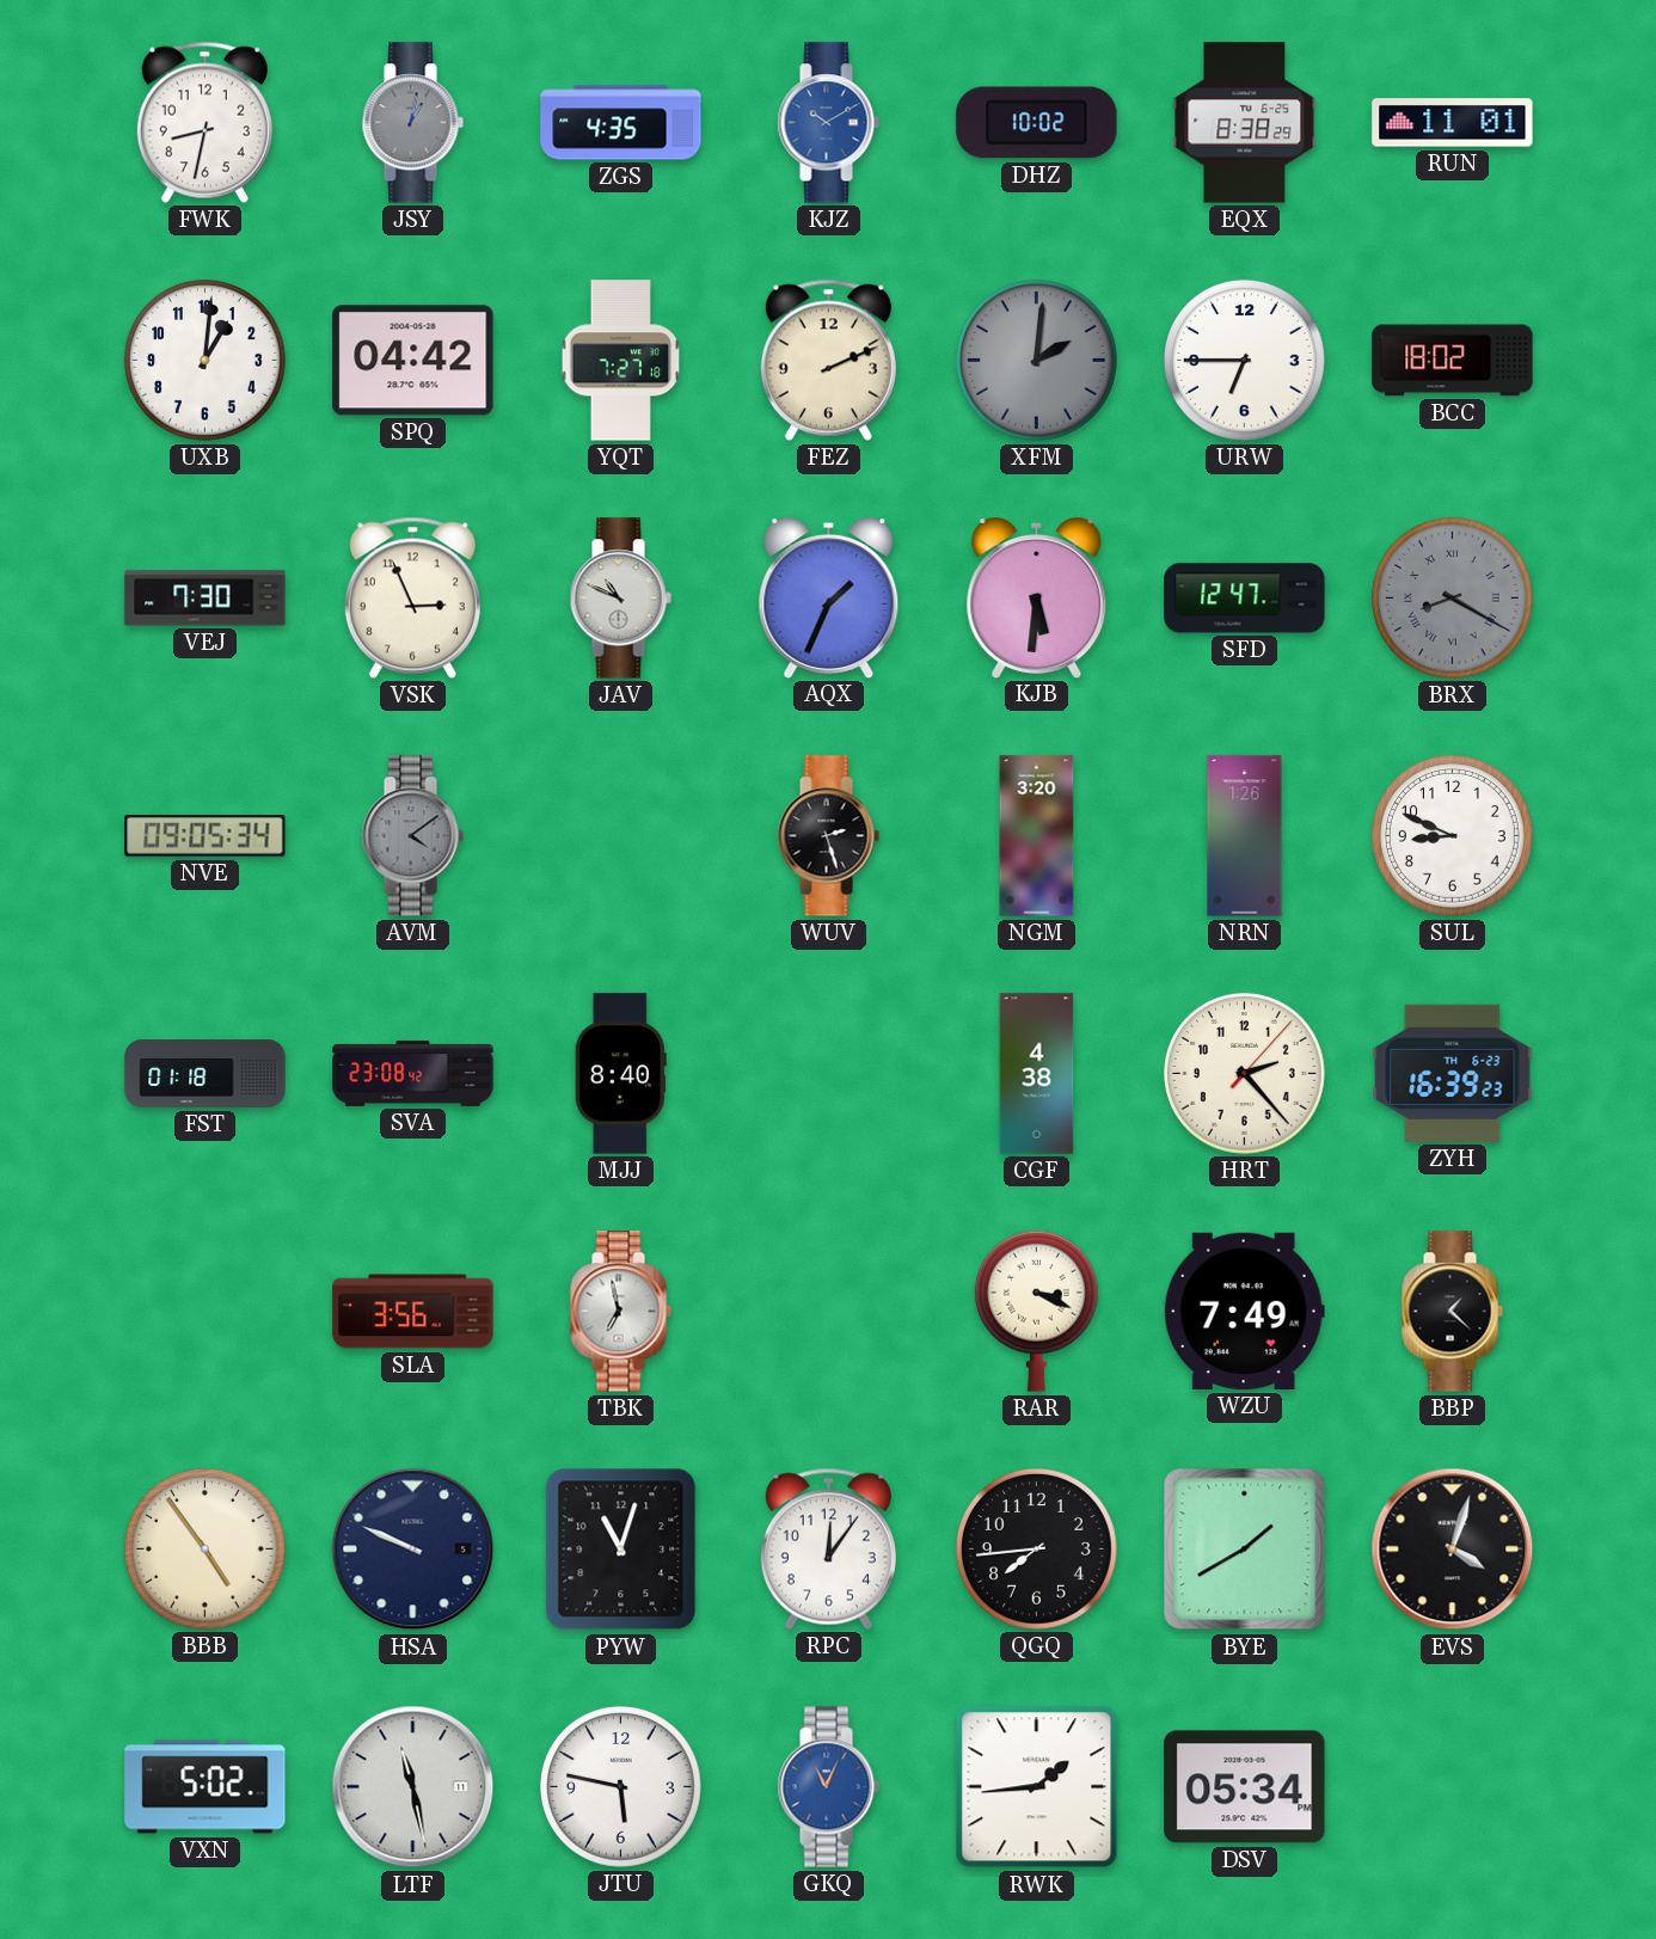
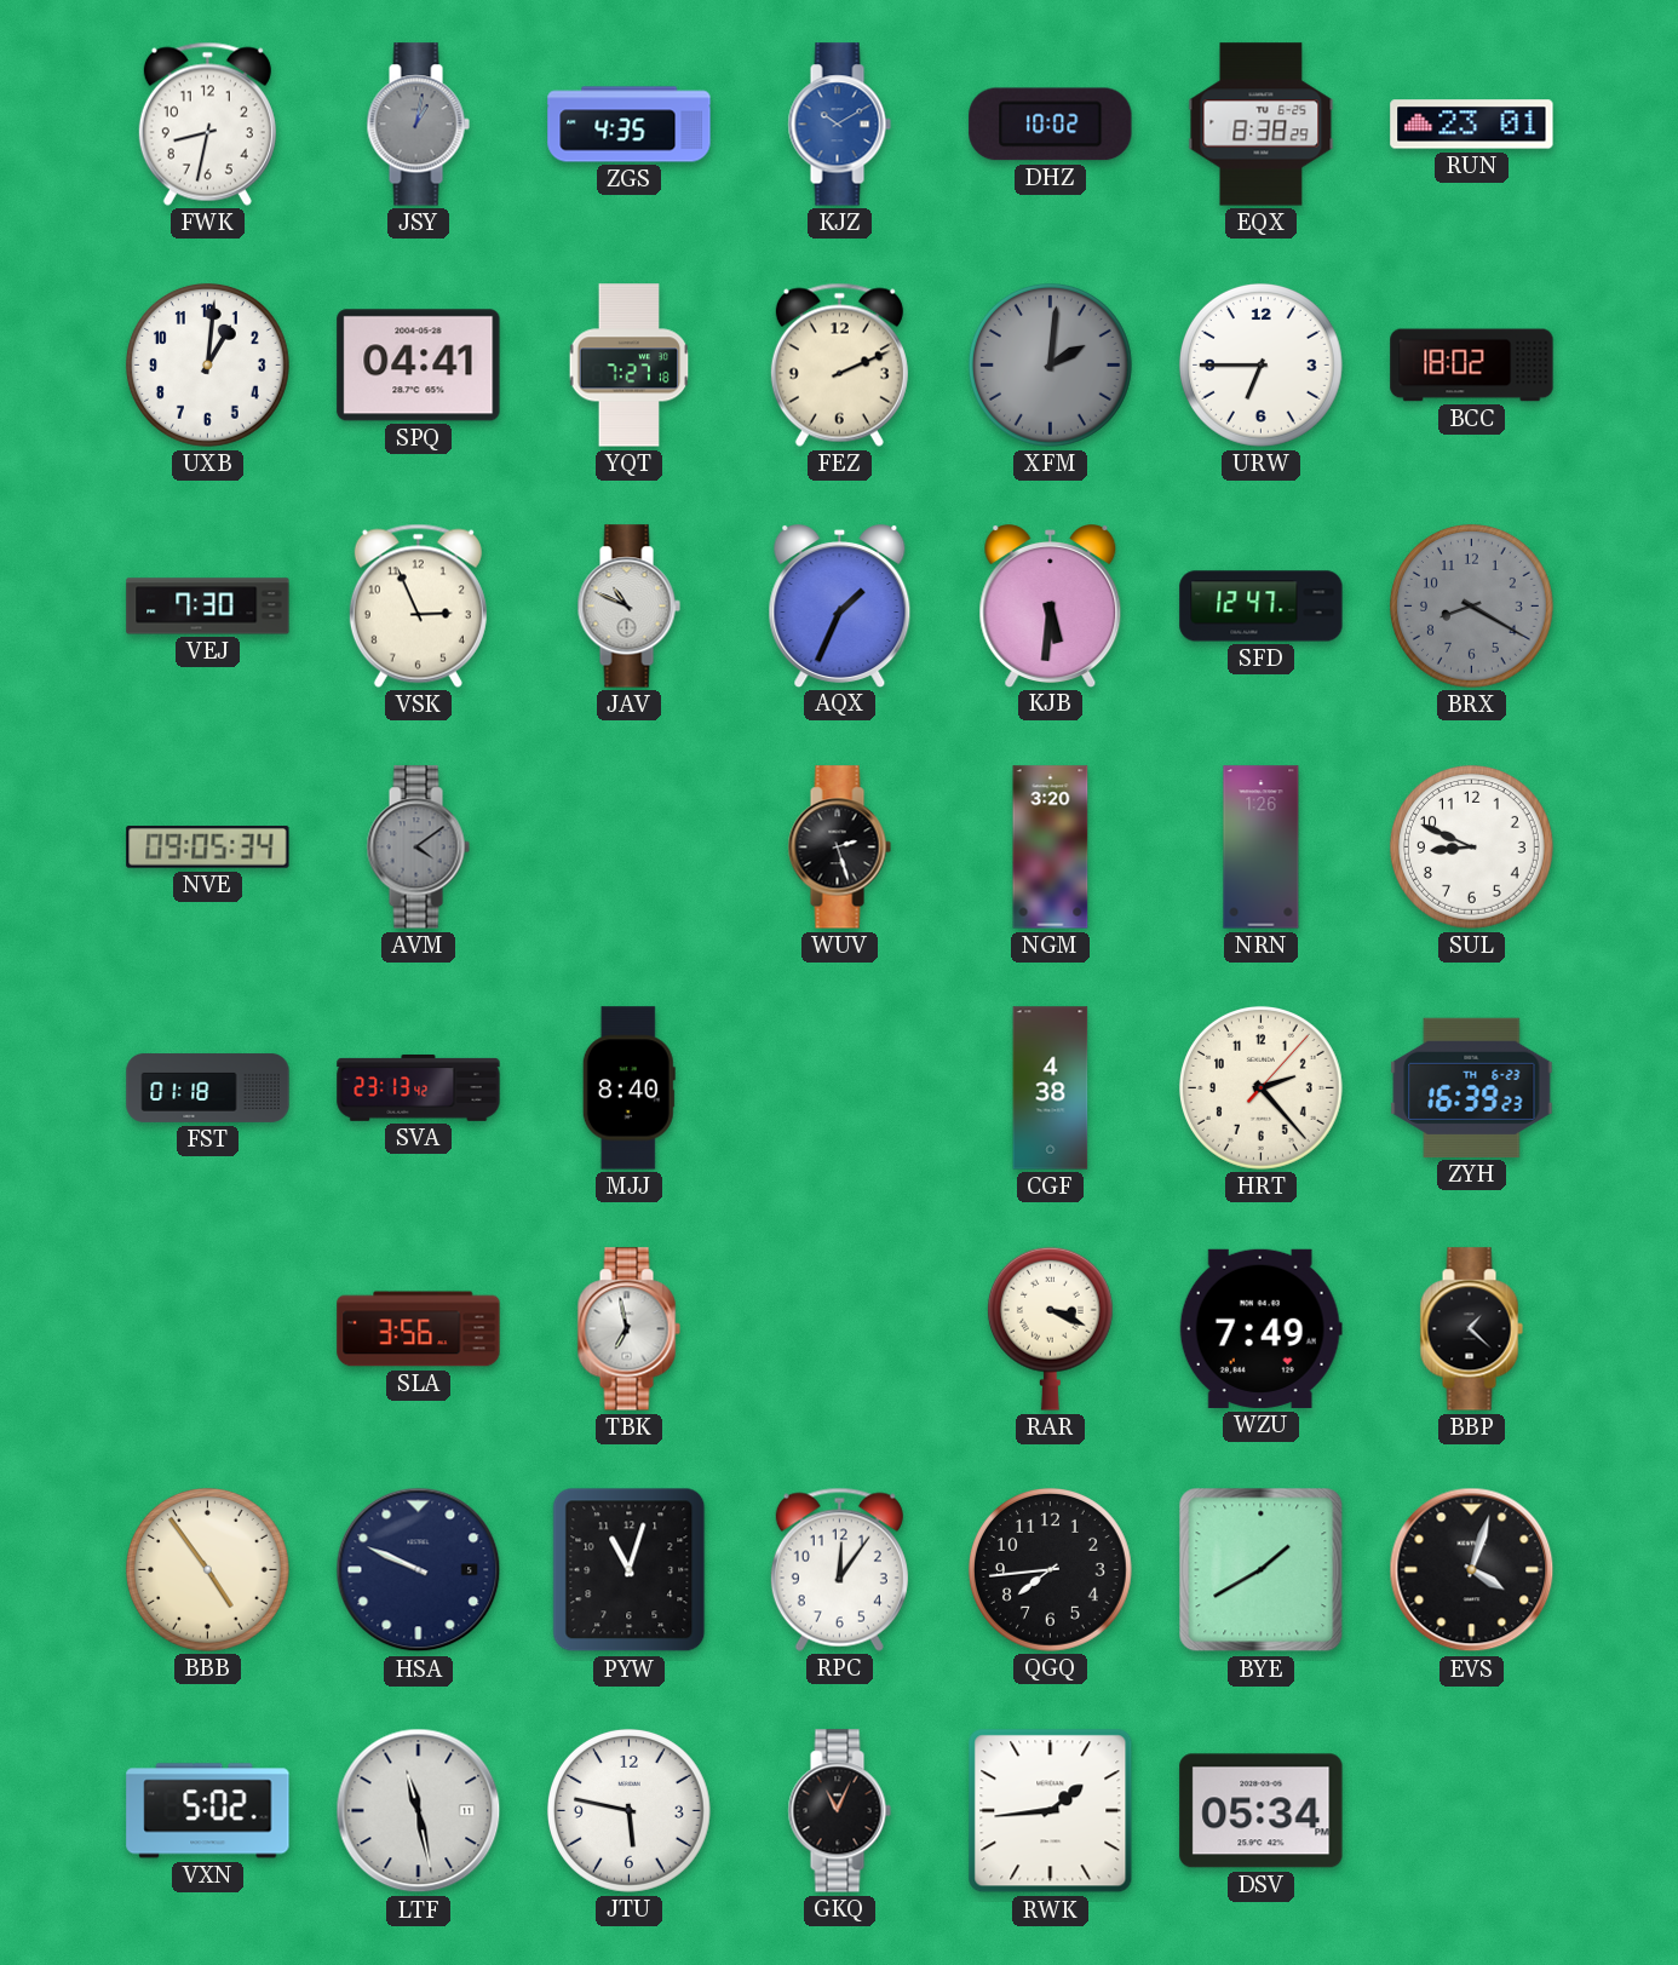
RUN: 11:01 -> 23:01
SPQ: 04:42 -> 04:41
BRX numerals: Roman -> Arabic
SVA: 23:08 -> 23:13
GKQ dial: blue -> black
